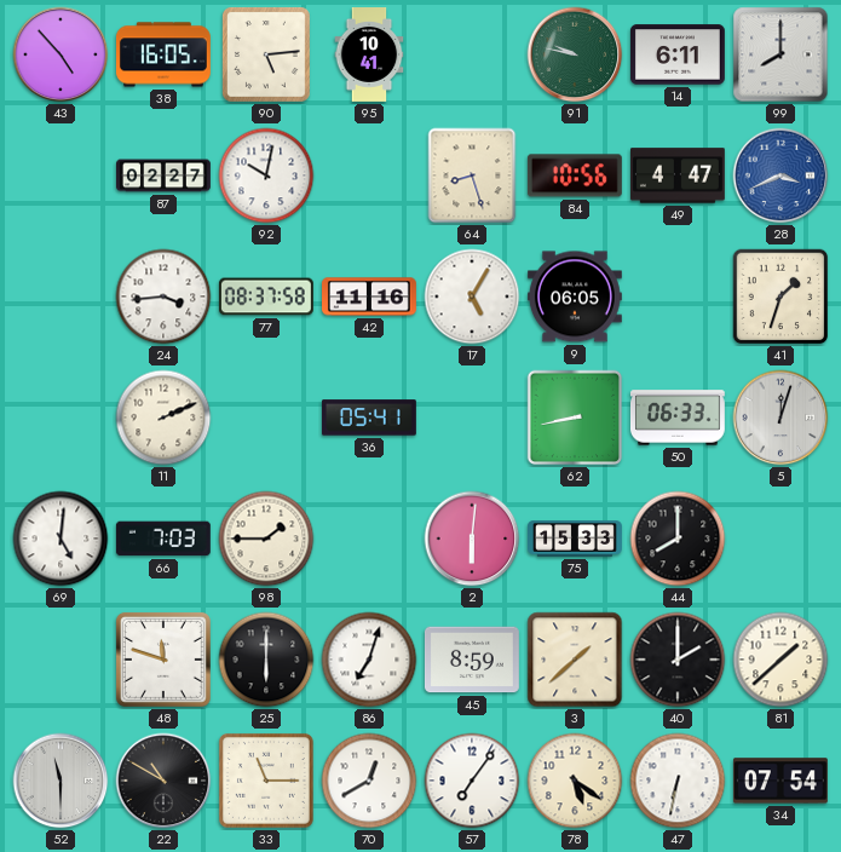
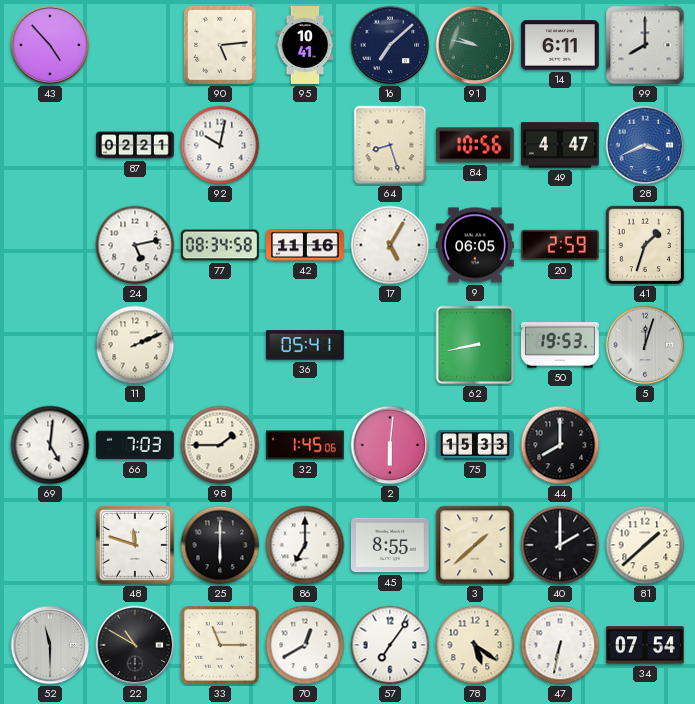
38: 16:05 -> none
16: none -> 7:08
87: 02:27 -> 02:21
24: 3:44 -> 5:13
77: 08:37 -> 08:34
20: none -> 2:59
50: 06:33 -> 19:53
32: none -> 1:45
86: 7:03 -> 7:00
45: 8:59 -> 8:55
